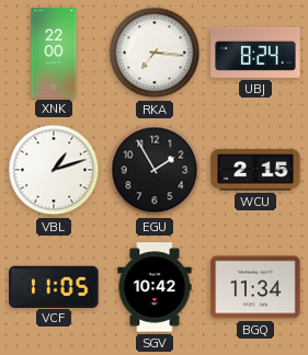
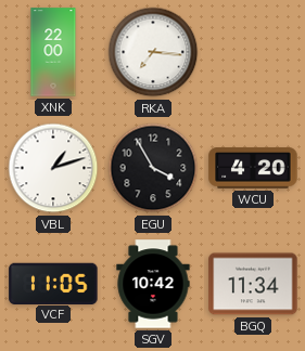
UBJ: 8:24 -> none
EGU: 1:55 -> 3:55
WCU: 2:15 -> 4:20
